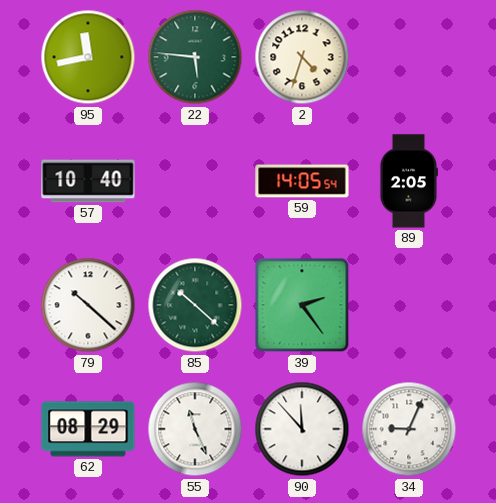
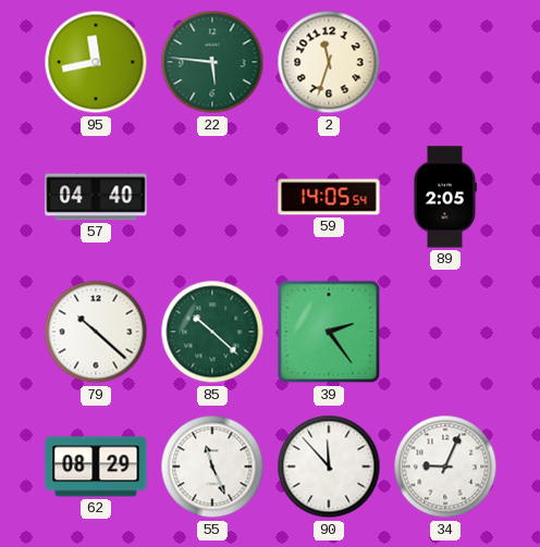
2: 4:33 -> 11:33
57: 10:40 -> 04:40
